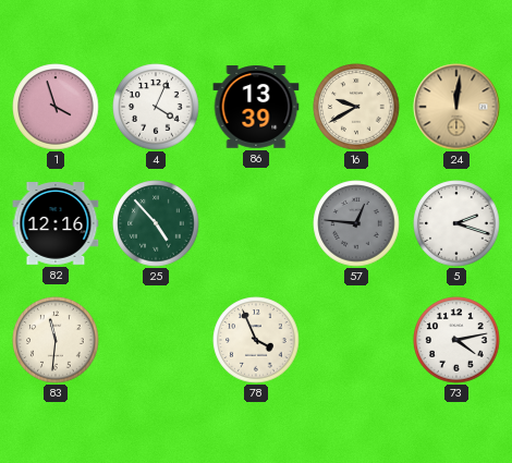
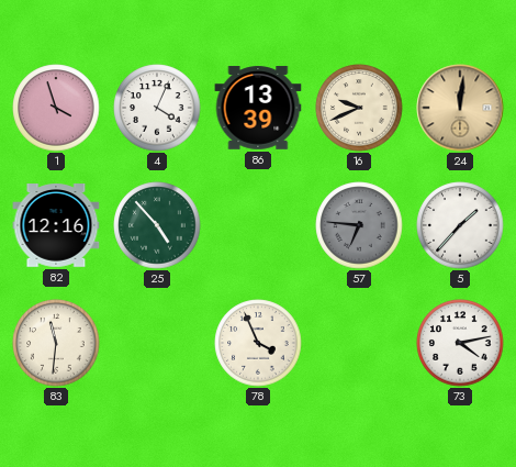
16: 9:40 -> 9:41
57: 12:46 -> 6:46
5: 2:18 -> 1:37
